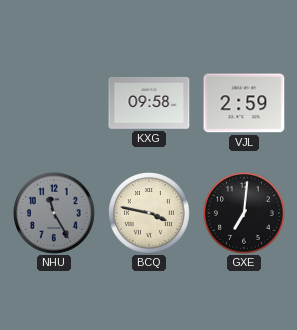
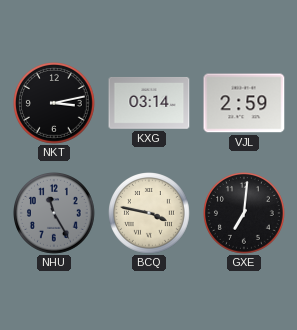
NKT: none -> 3:13
KXG: 09:58 -> 03:14
